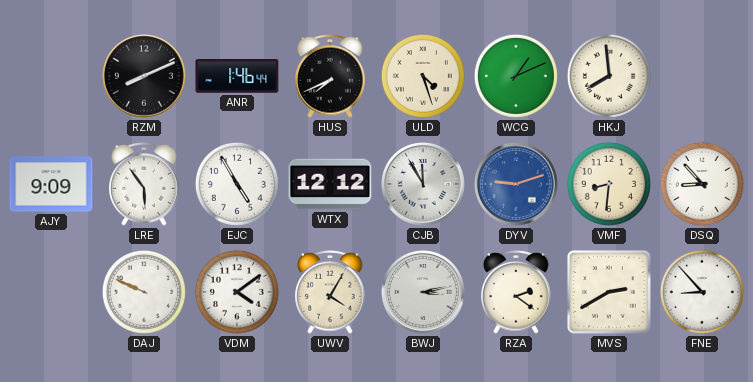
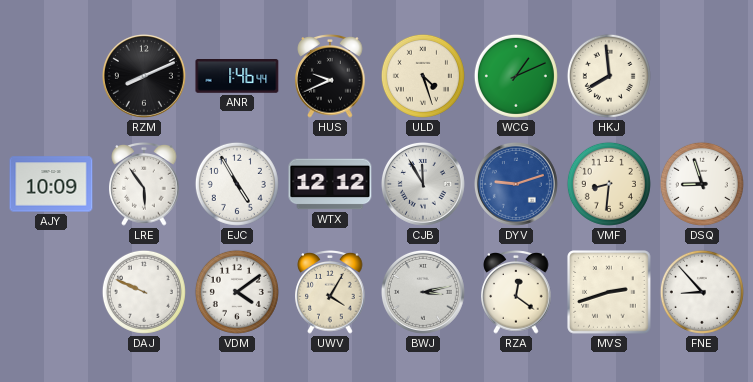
HUS: 7:41 -> 9:41
AJY: 9:09 -> 10:09
DSQ: 8:53 -> 8:57
RZA: 2:21 -> 12:21
MVS: 2:40 -> 2:42
